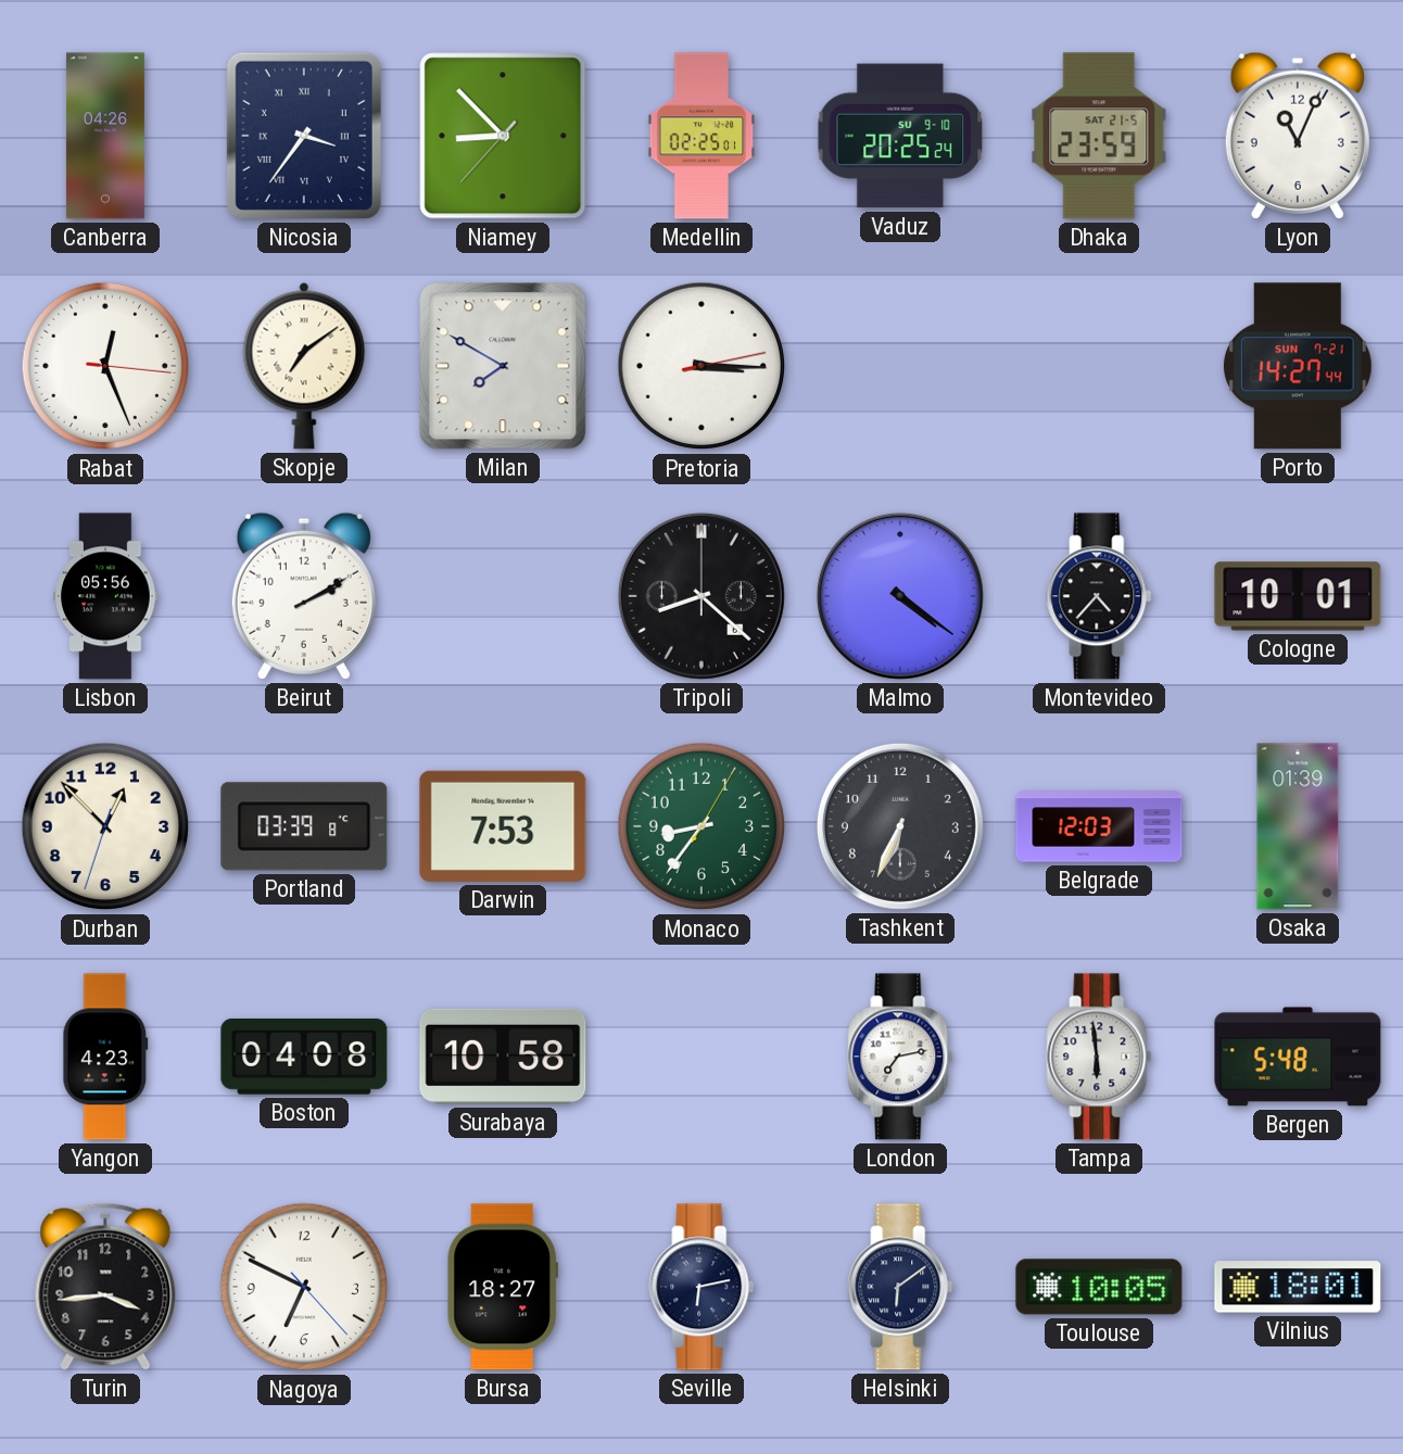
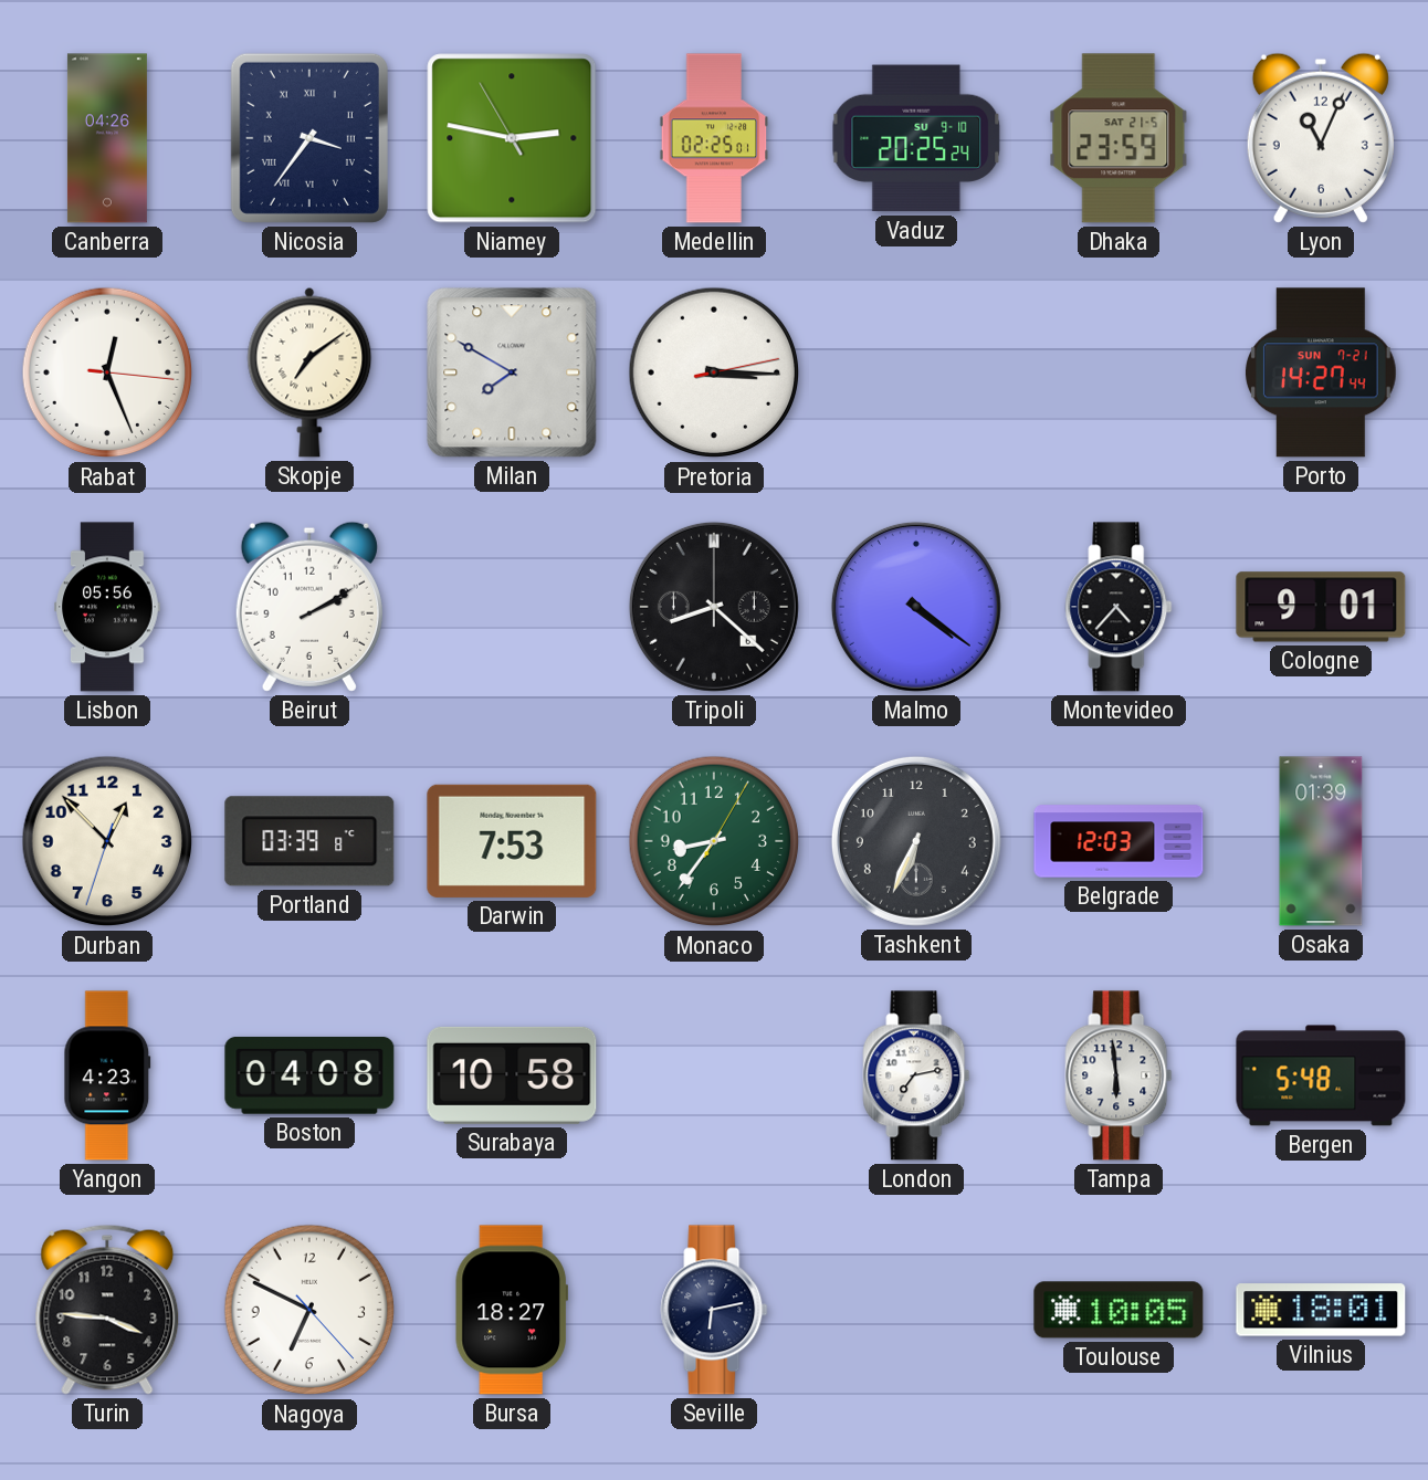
Niamey: 8:52 -> 2:46
Cologne: 10:01 -> 9:01
Turin: 3:44 -> 3:46
Helsinki: 6:09 -> none
